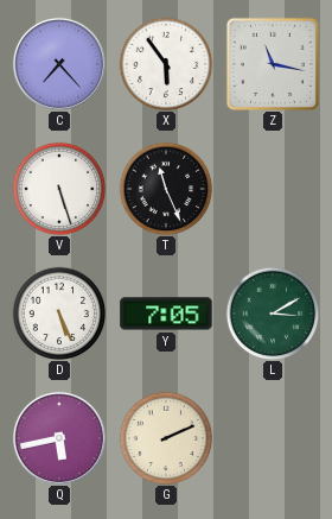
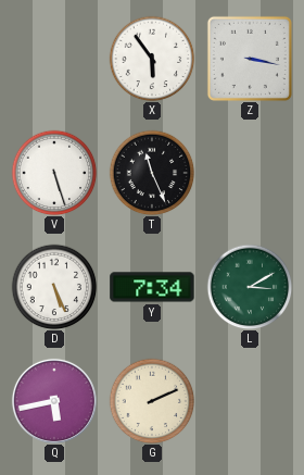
C: 7:23 -> none
Z: 11:17 -> 3:17
Y: 7:05 -> 7:34
